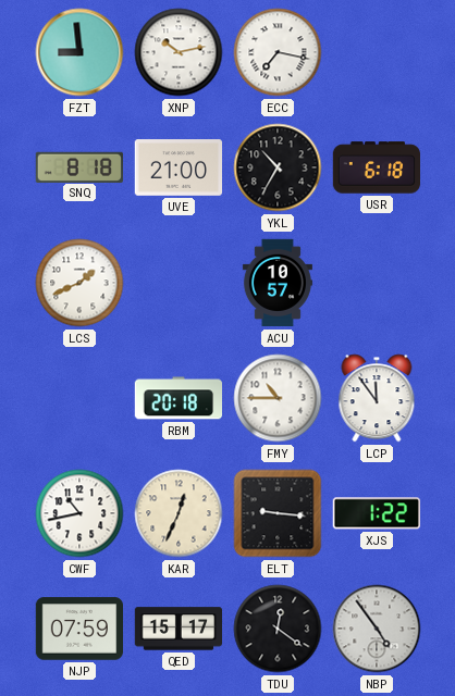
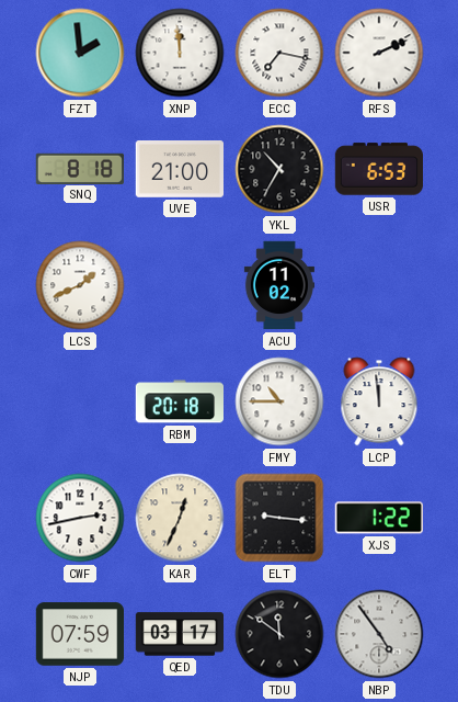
FZT: 8:59 -> 1:59
XNP: 10:13 -> 11:59
RFS: none -> 2:11
USR: 6:18 -> 6:53
ACU: 10:57 -> 11:02
LCP: 11:54 -> 11:59
CWF: 10:43 -> 2:43
QED: 15:17 -> 03:17
TDU: 12:21 -> 11:51
